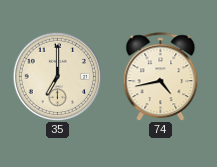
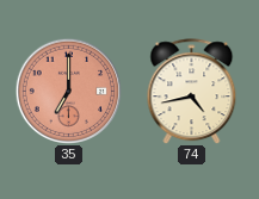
35 dial: cream -> salmon
